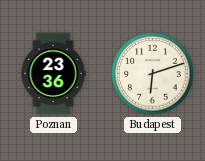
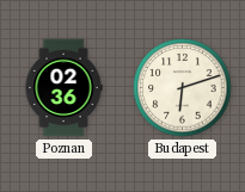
Poznan: 23:36 -> 02:36
